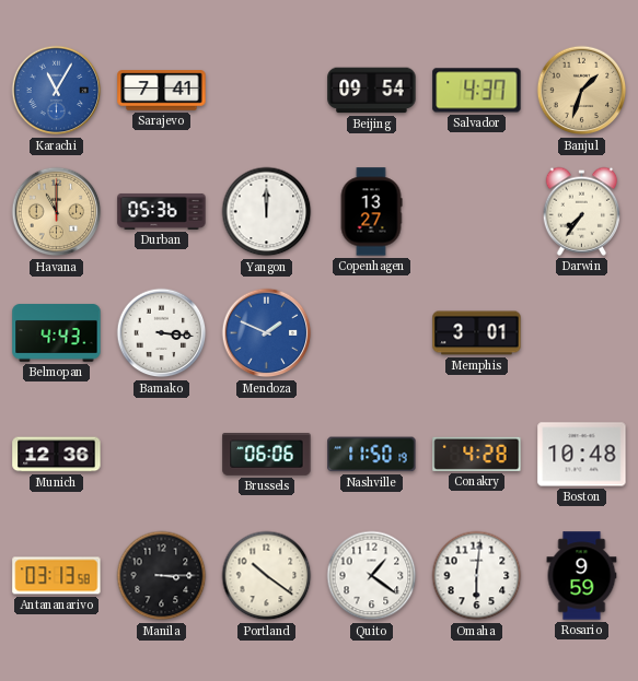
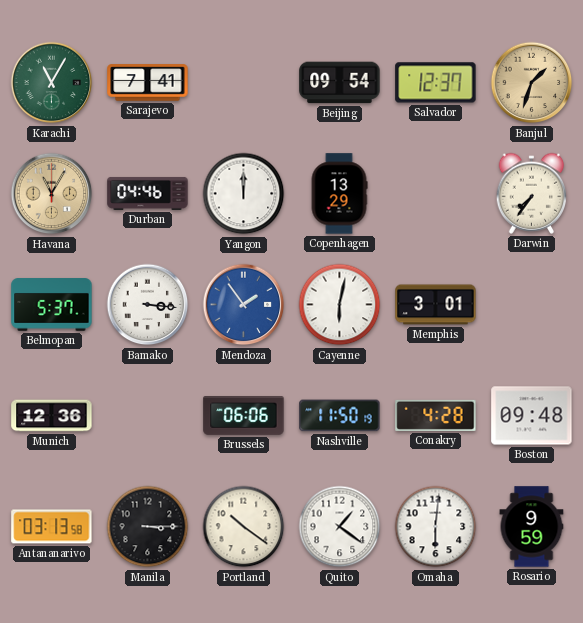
Karachi dial: blue -> green
Salvador: 4:37 -> 12:37
Havana: 11:00 -> 11:05
Durban: 05:36 -> 04:46
Copenhagen: 13:27 -> 13:29
Belmopan: 4:43 -> 5:37
Mendoza: 1:49 -> 1:54
Cayenne: none -> 6:02
Boston: 10:48 -> 09:48
